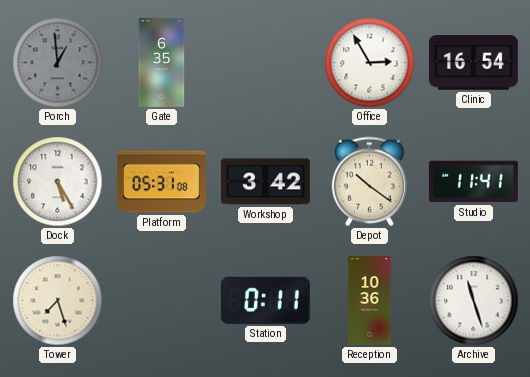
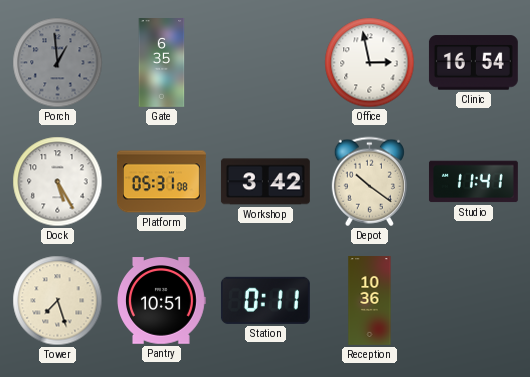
Office: 2:55 -> 2:58
Pantry: none -> 10:51
Archive: 11:27 -> none
